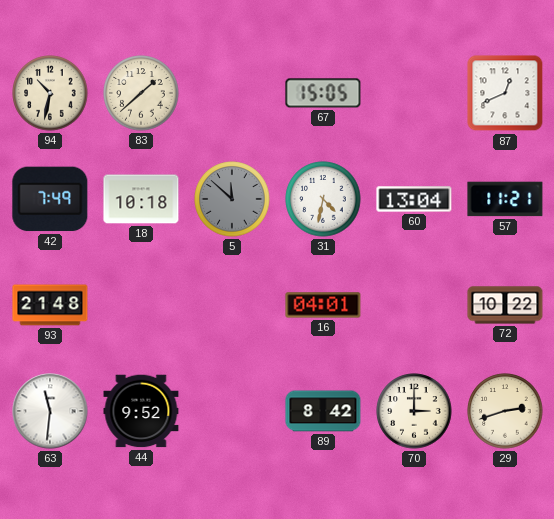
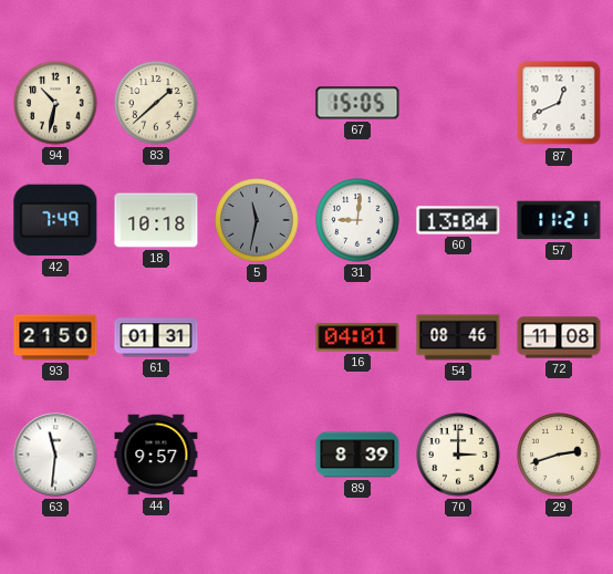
5: 11:52 -> 11:32
31: 4:32 -> 9:01
93: 21:48 -> 21:50
61: none -> 01:31
54: none -> 08:46
72: 10:22 -> 11:08
44: 9:52 -> 9:57
89: 8:42 -> 8:39
